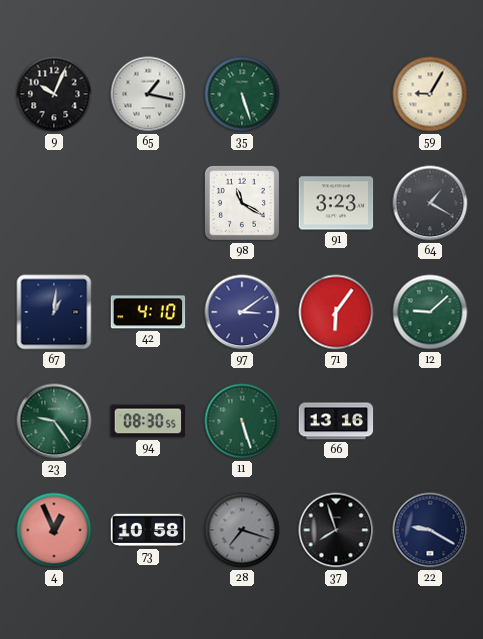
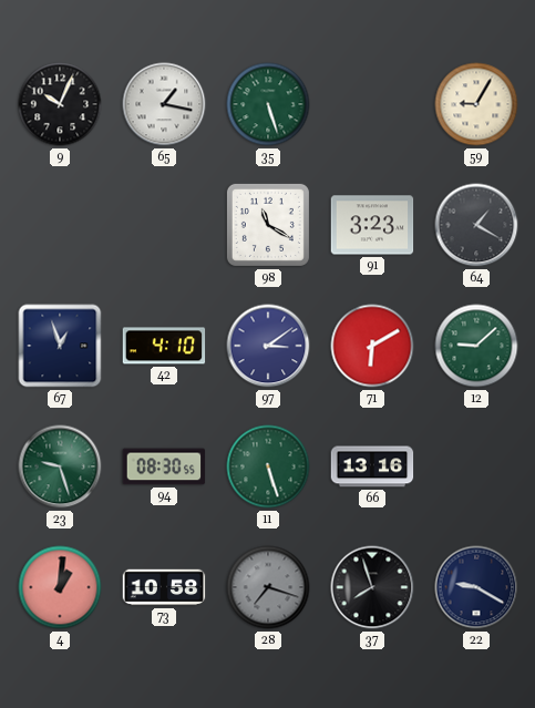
67: 1:01 -> 12:57
71: 6:06 -> 6:10
23: 9:24 -> 9:27
4: 12:56 -> 1:01
